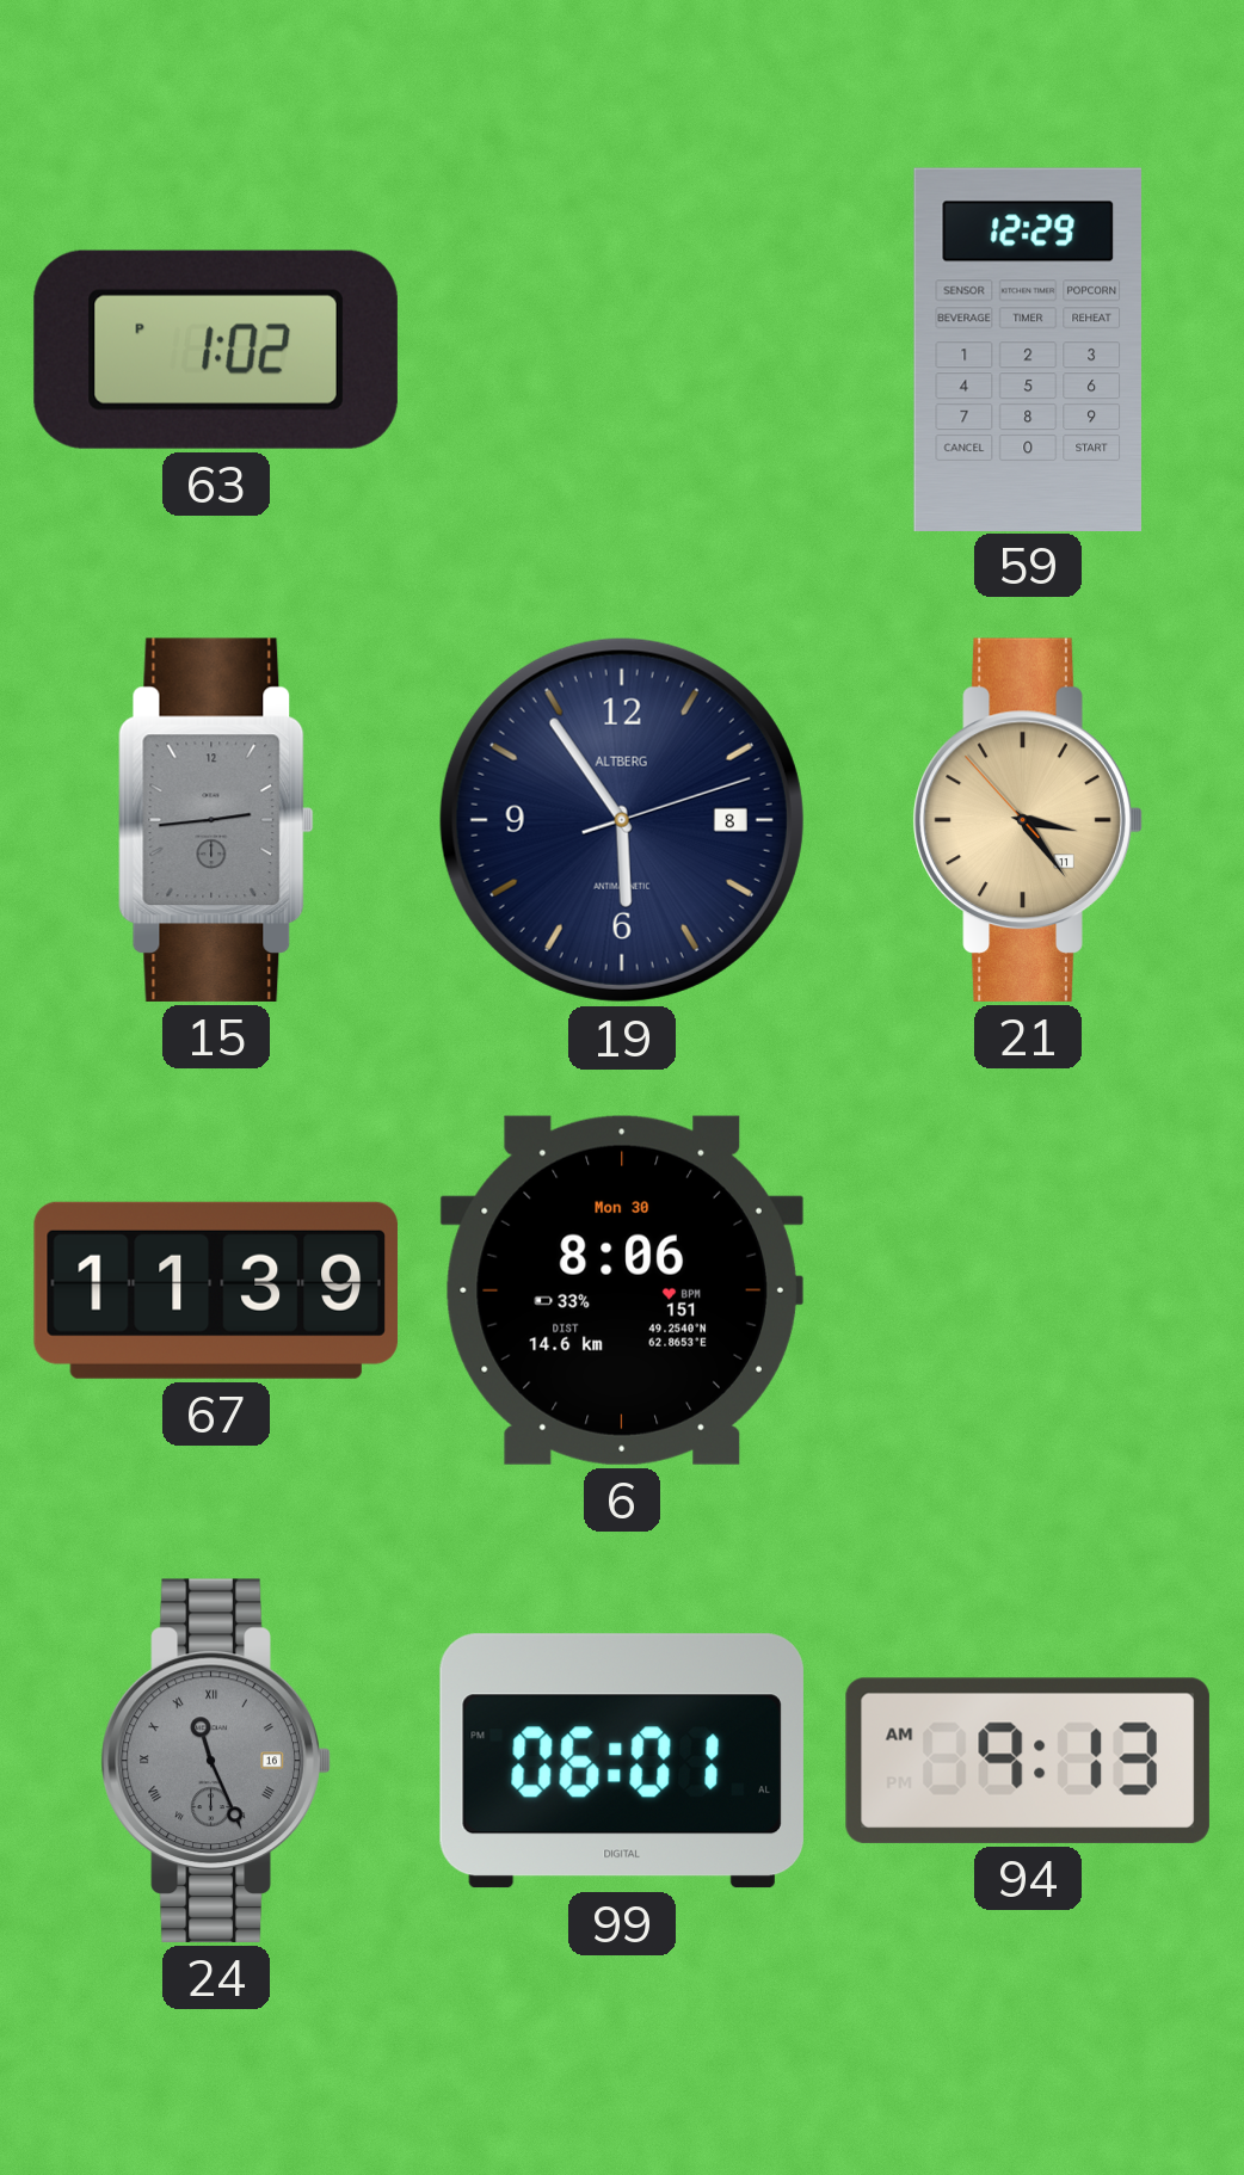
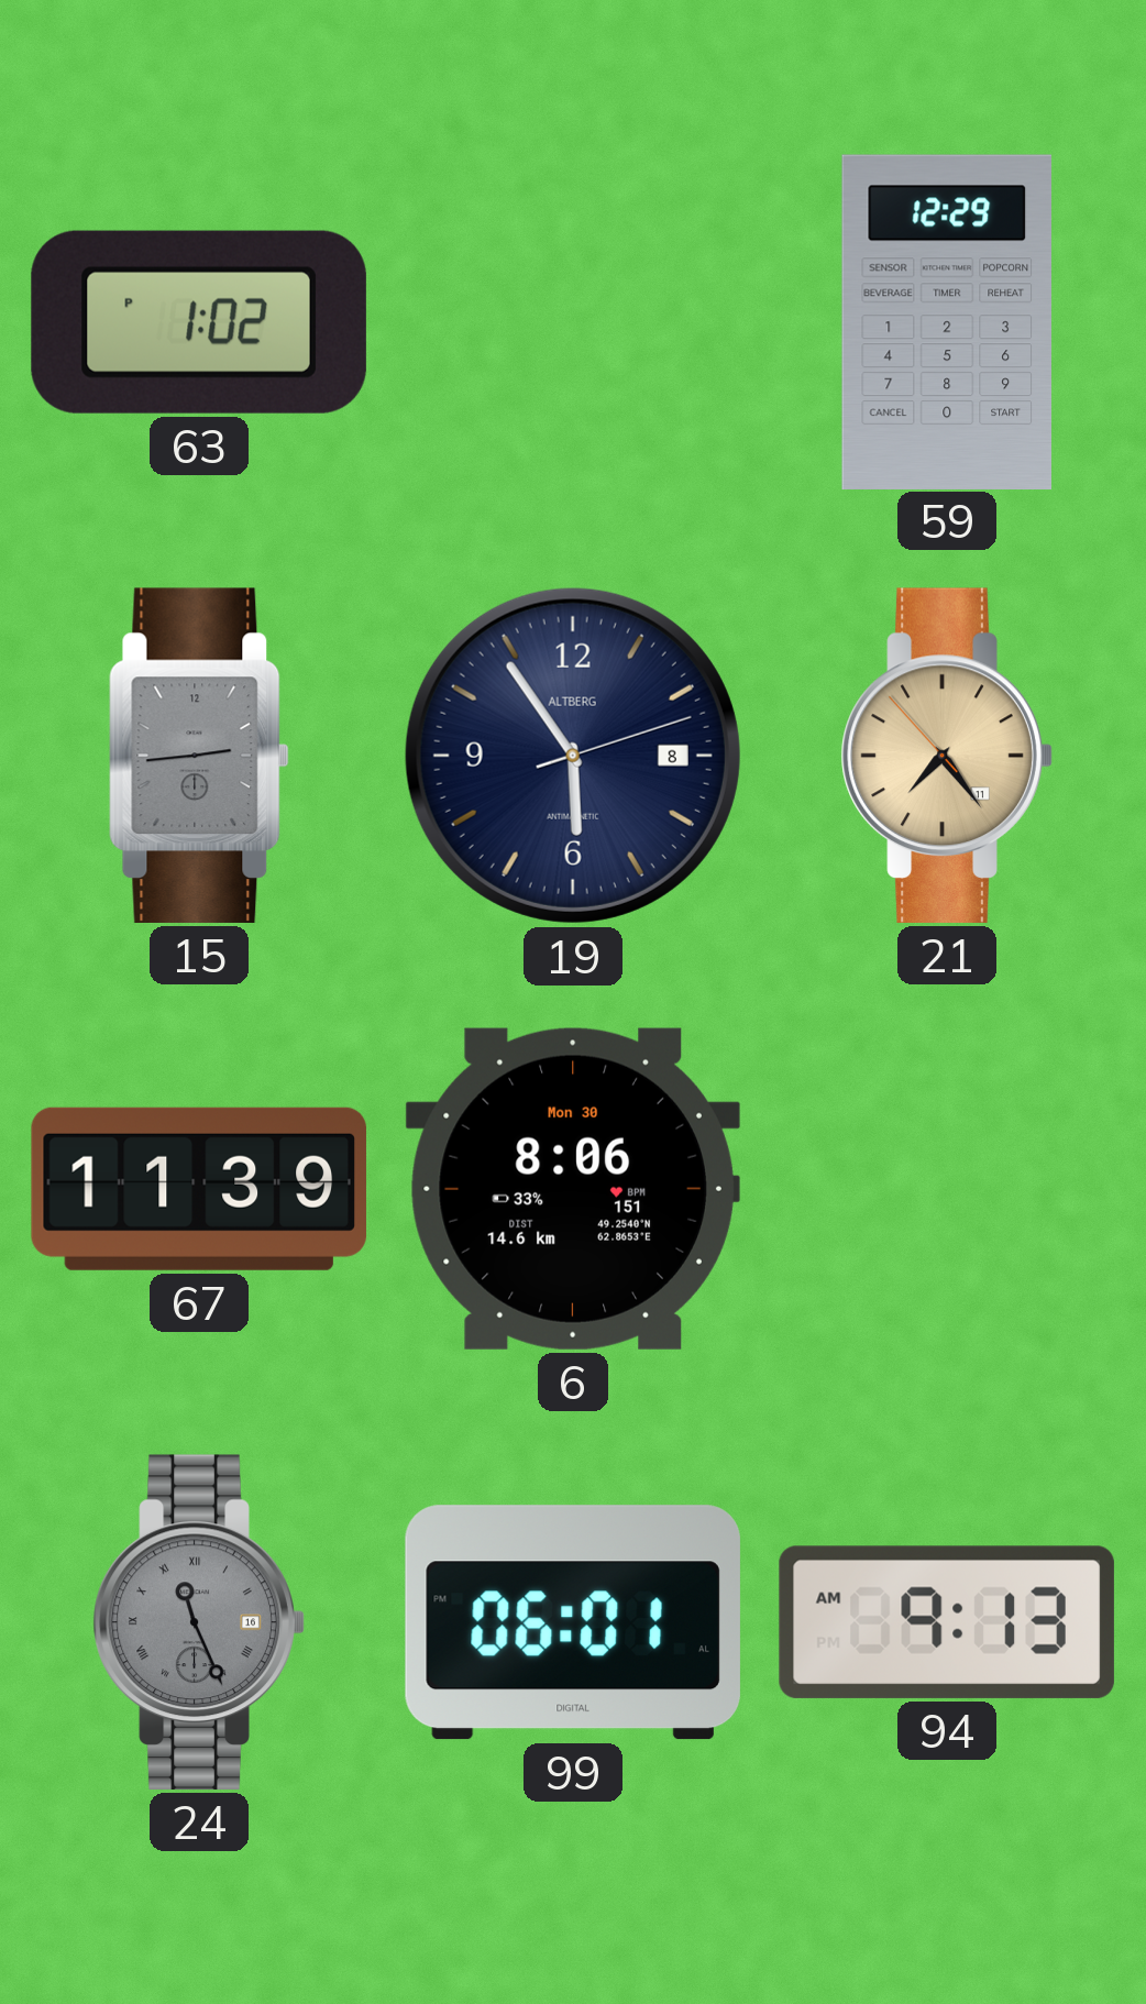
21: 3:23 -> 7:23
